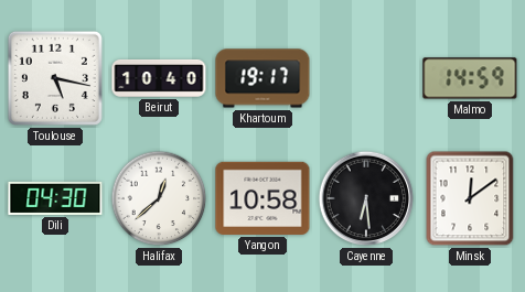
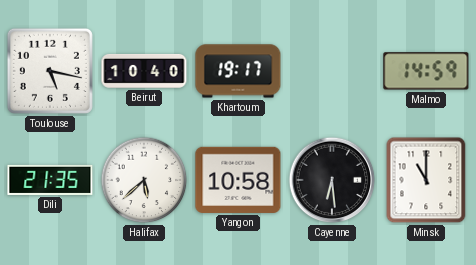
Dili: 04:30 -> 21:35
Halifax: 12:38 -> 5:38
Minsk: 12:09 -> 11:00
